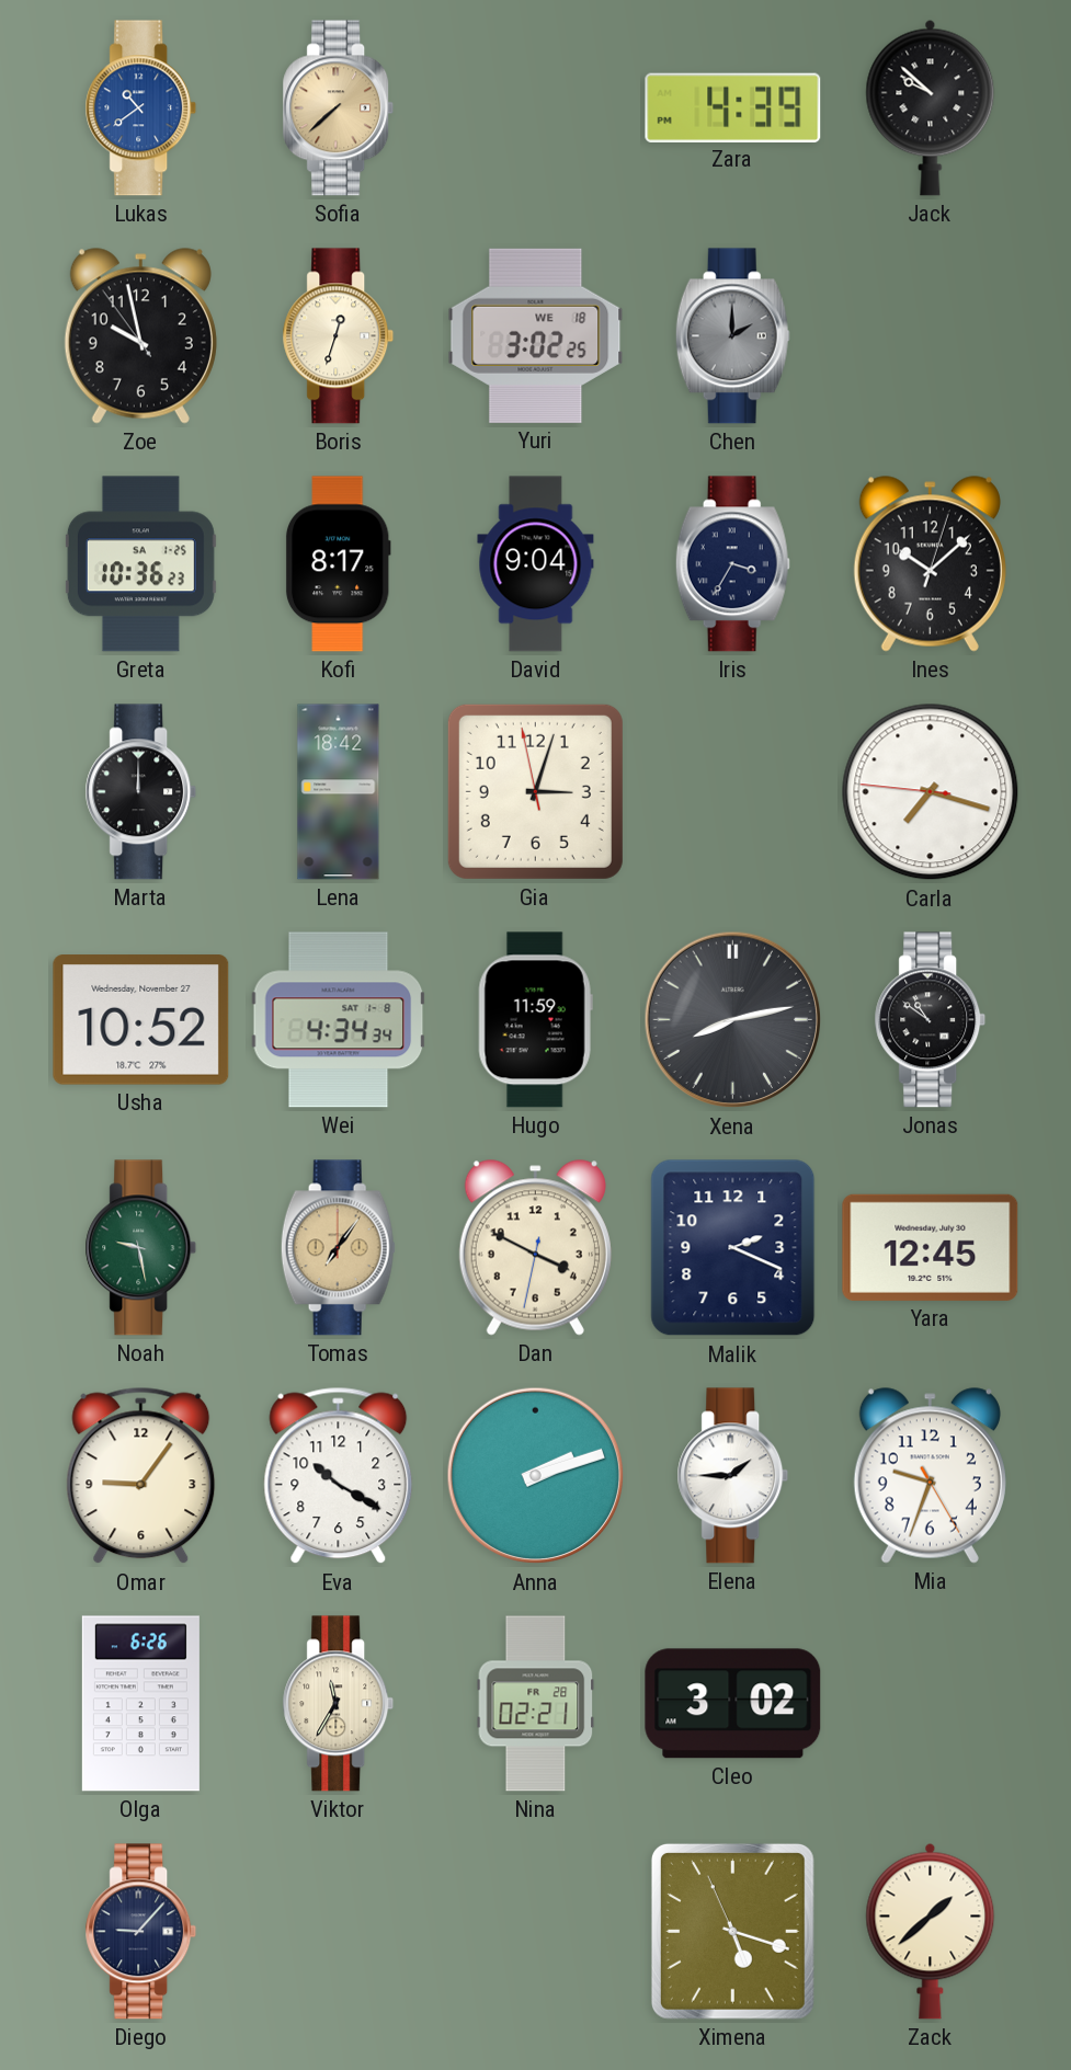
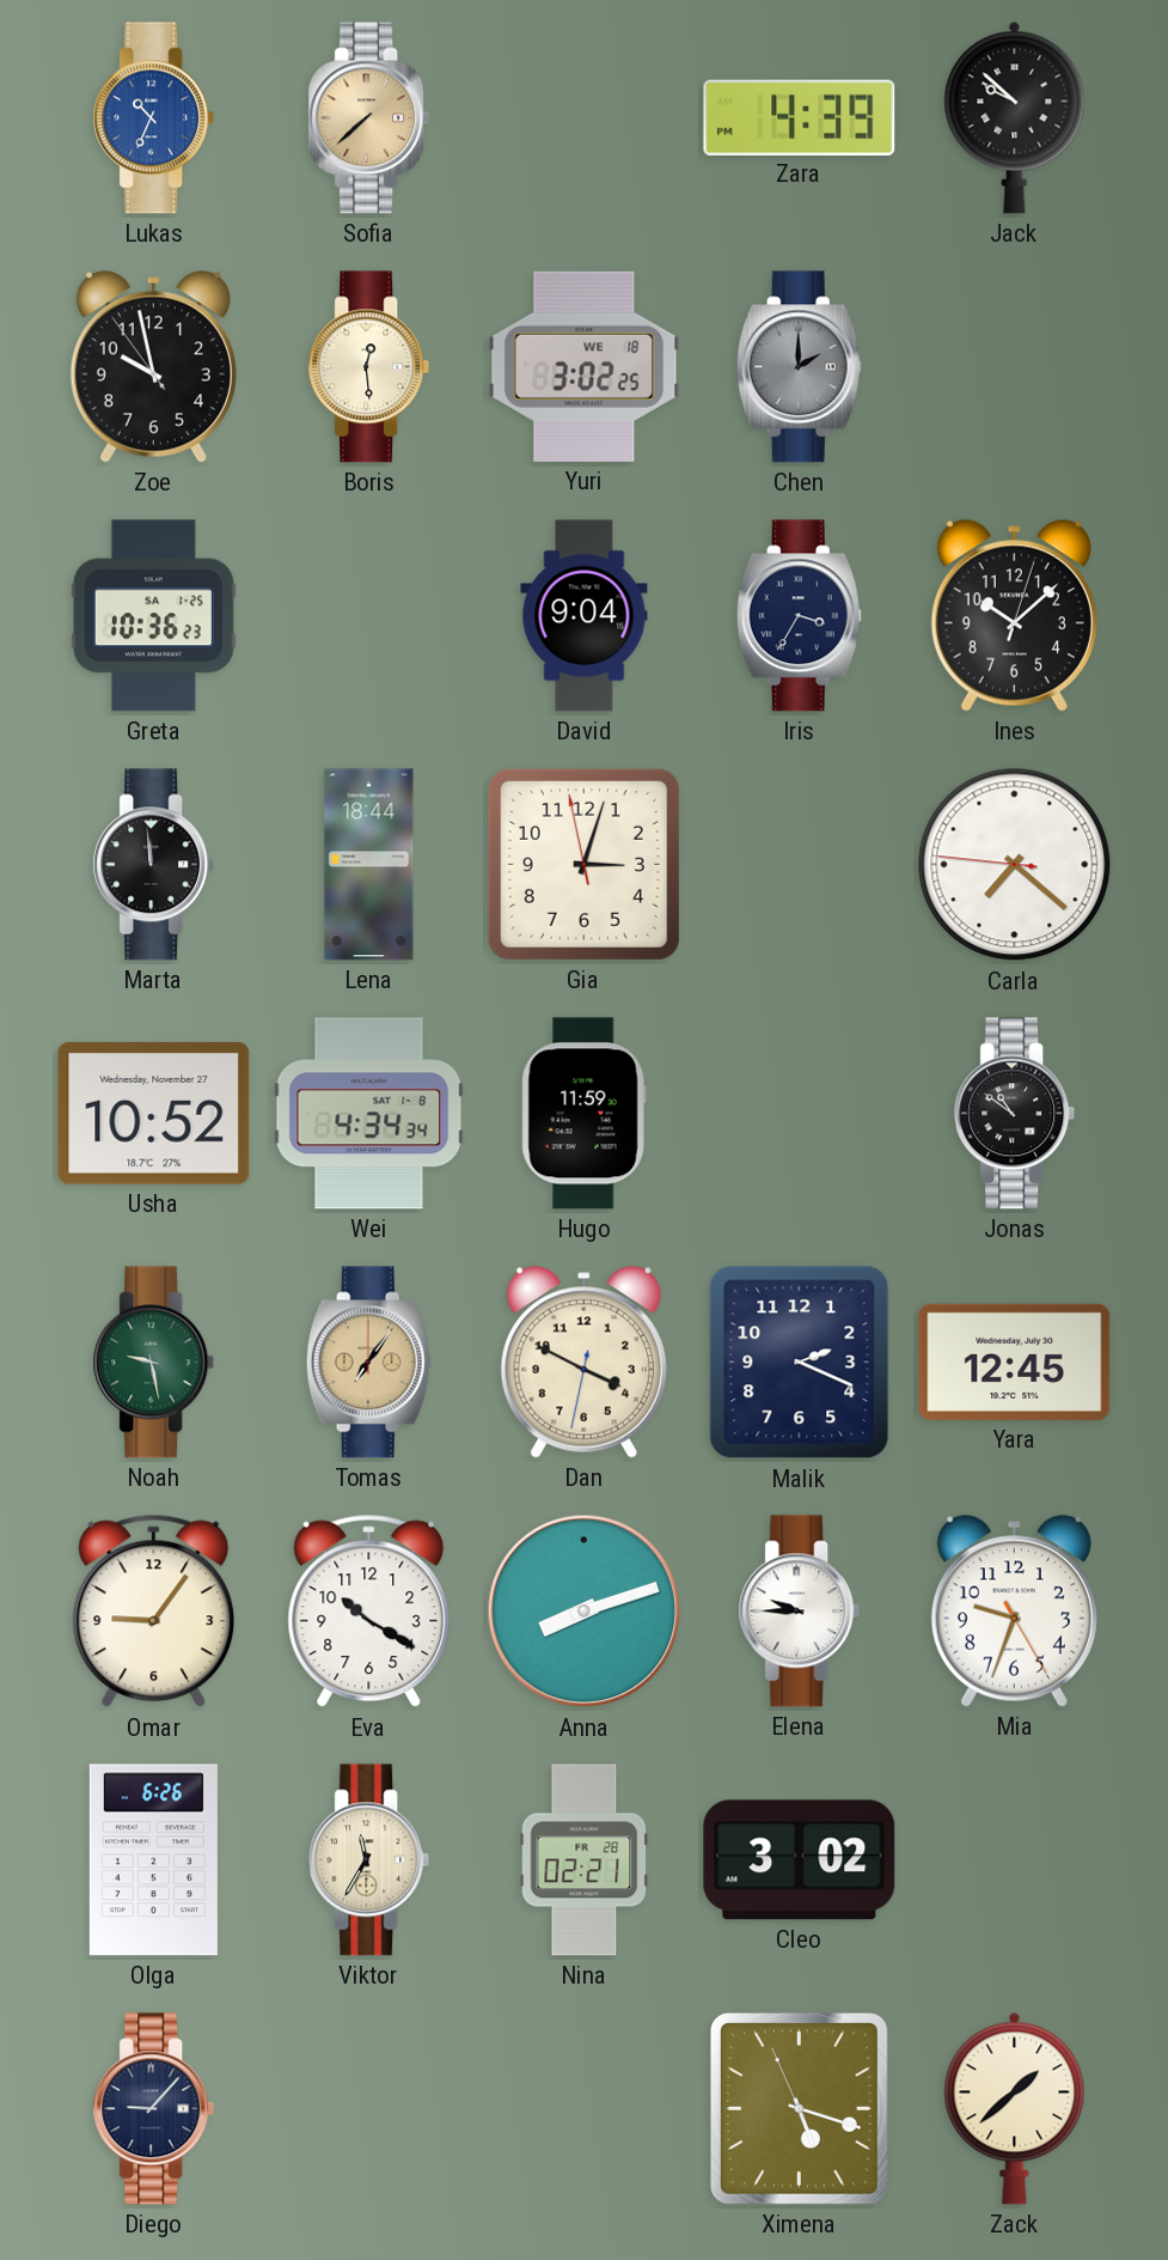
Lukas: 10:39 -> 10:34
Boris: 12:33 -> 12:29
Kofi: 8:17 -> none
Marta: 12:00 -> 11:59
Lena: 18:42 -> 18:44
Carla: 7:17 -> 7:21
Xena: 8:13 -> none
Anna: 2:12 -> 8:12
Elena: 1:45 -> 9:45
